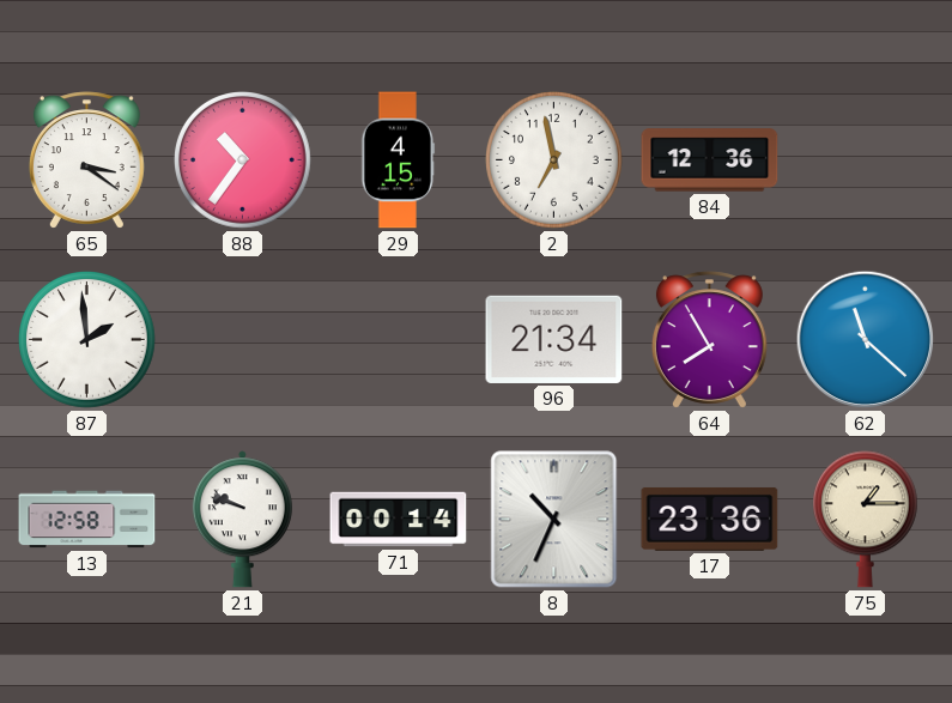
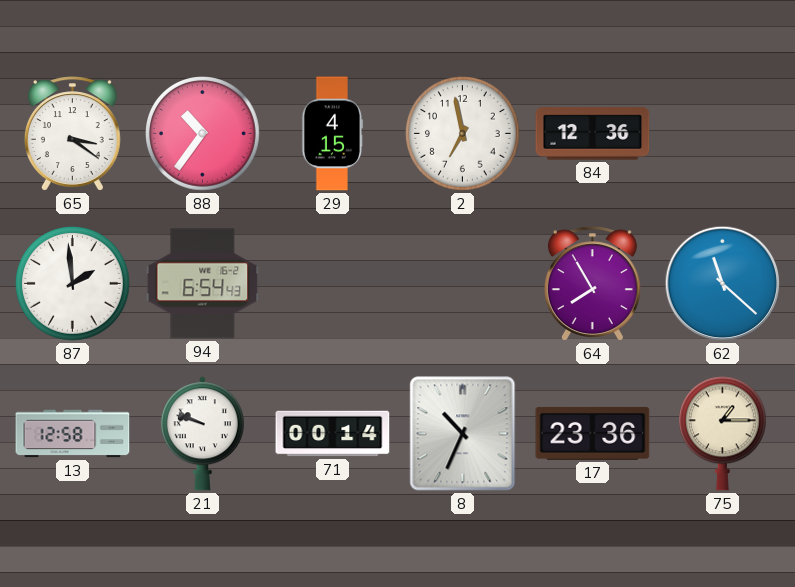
94: none -> 6:54
96: 21:34 -> none
